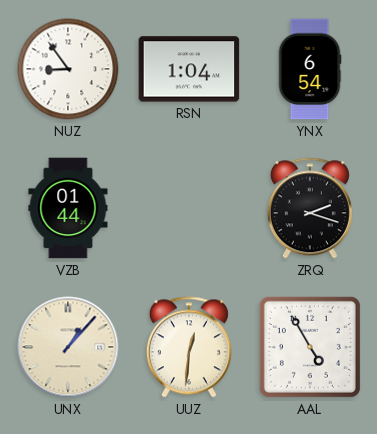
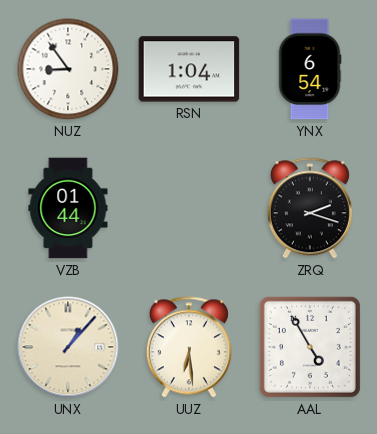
UUZ: 12:31 -> 6:29
